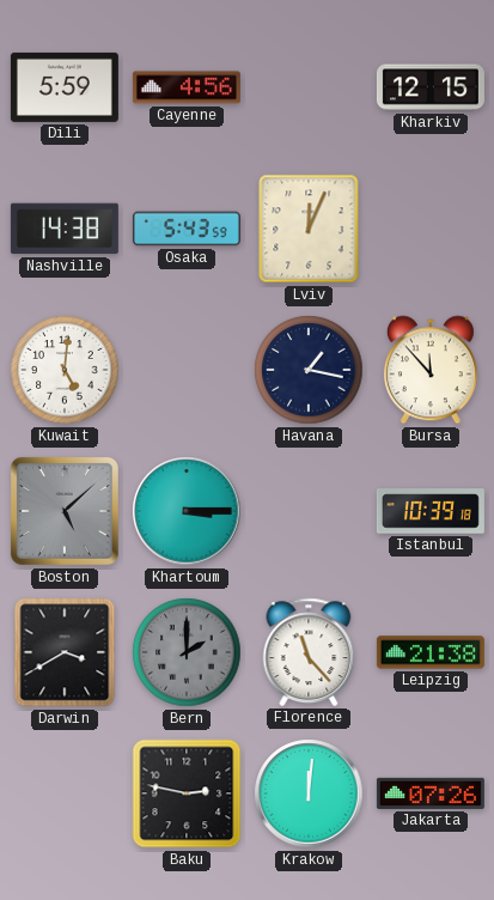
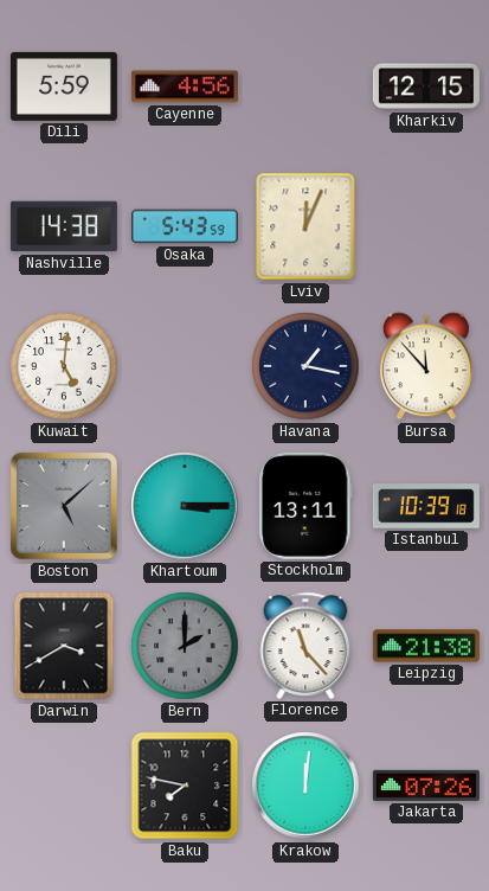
Stockholm: none -> 13:11
Baku: 2:47 -> 7:47
